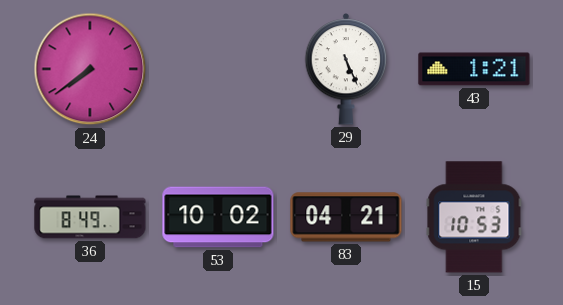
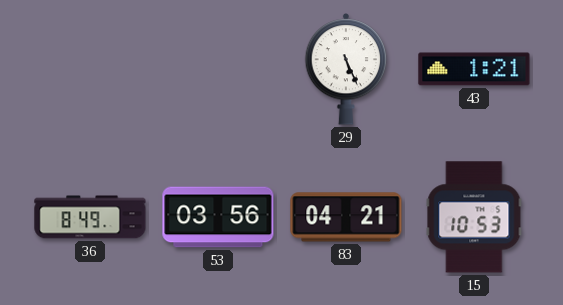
24: 7:39 -> none
53: 10:02 -> 03:56
